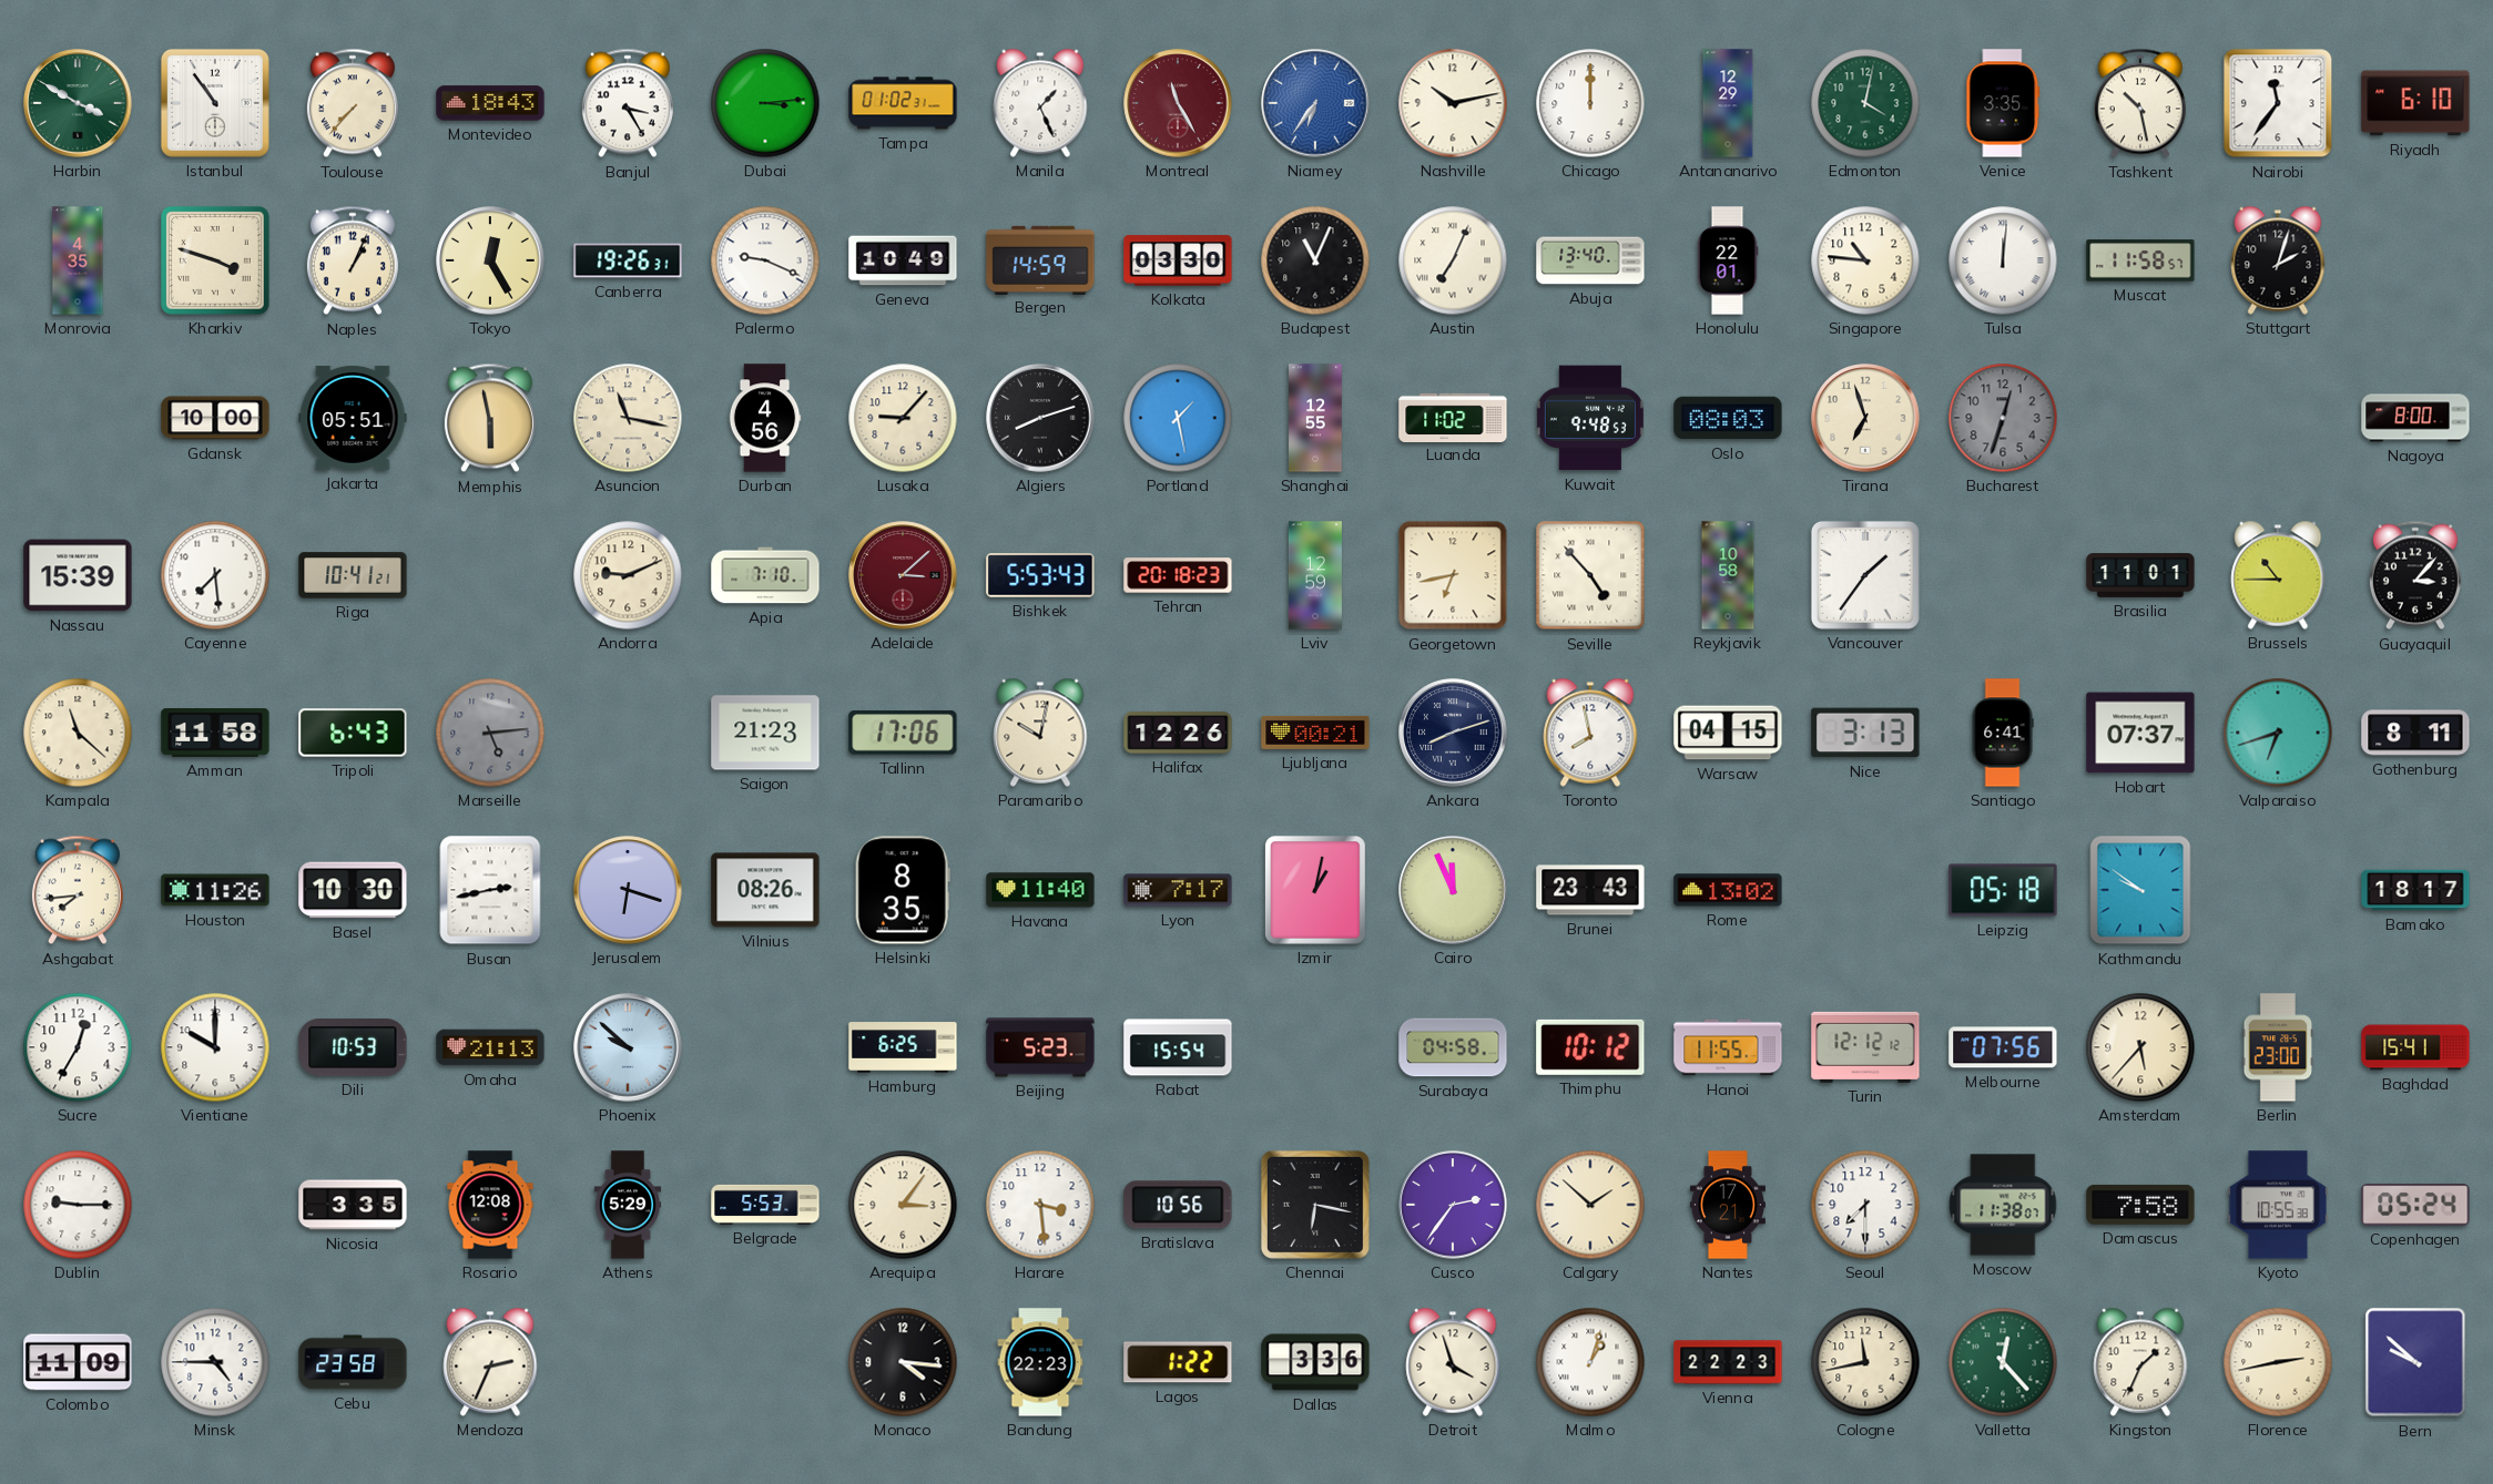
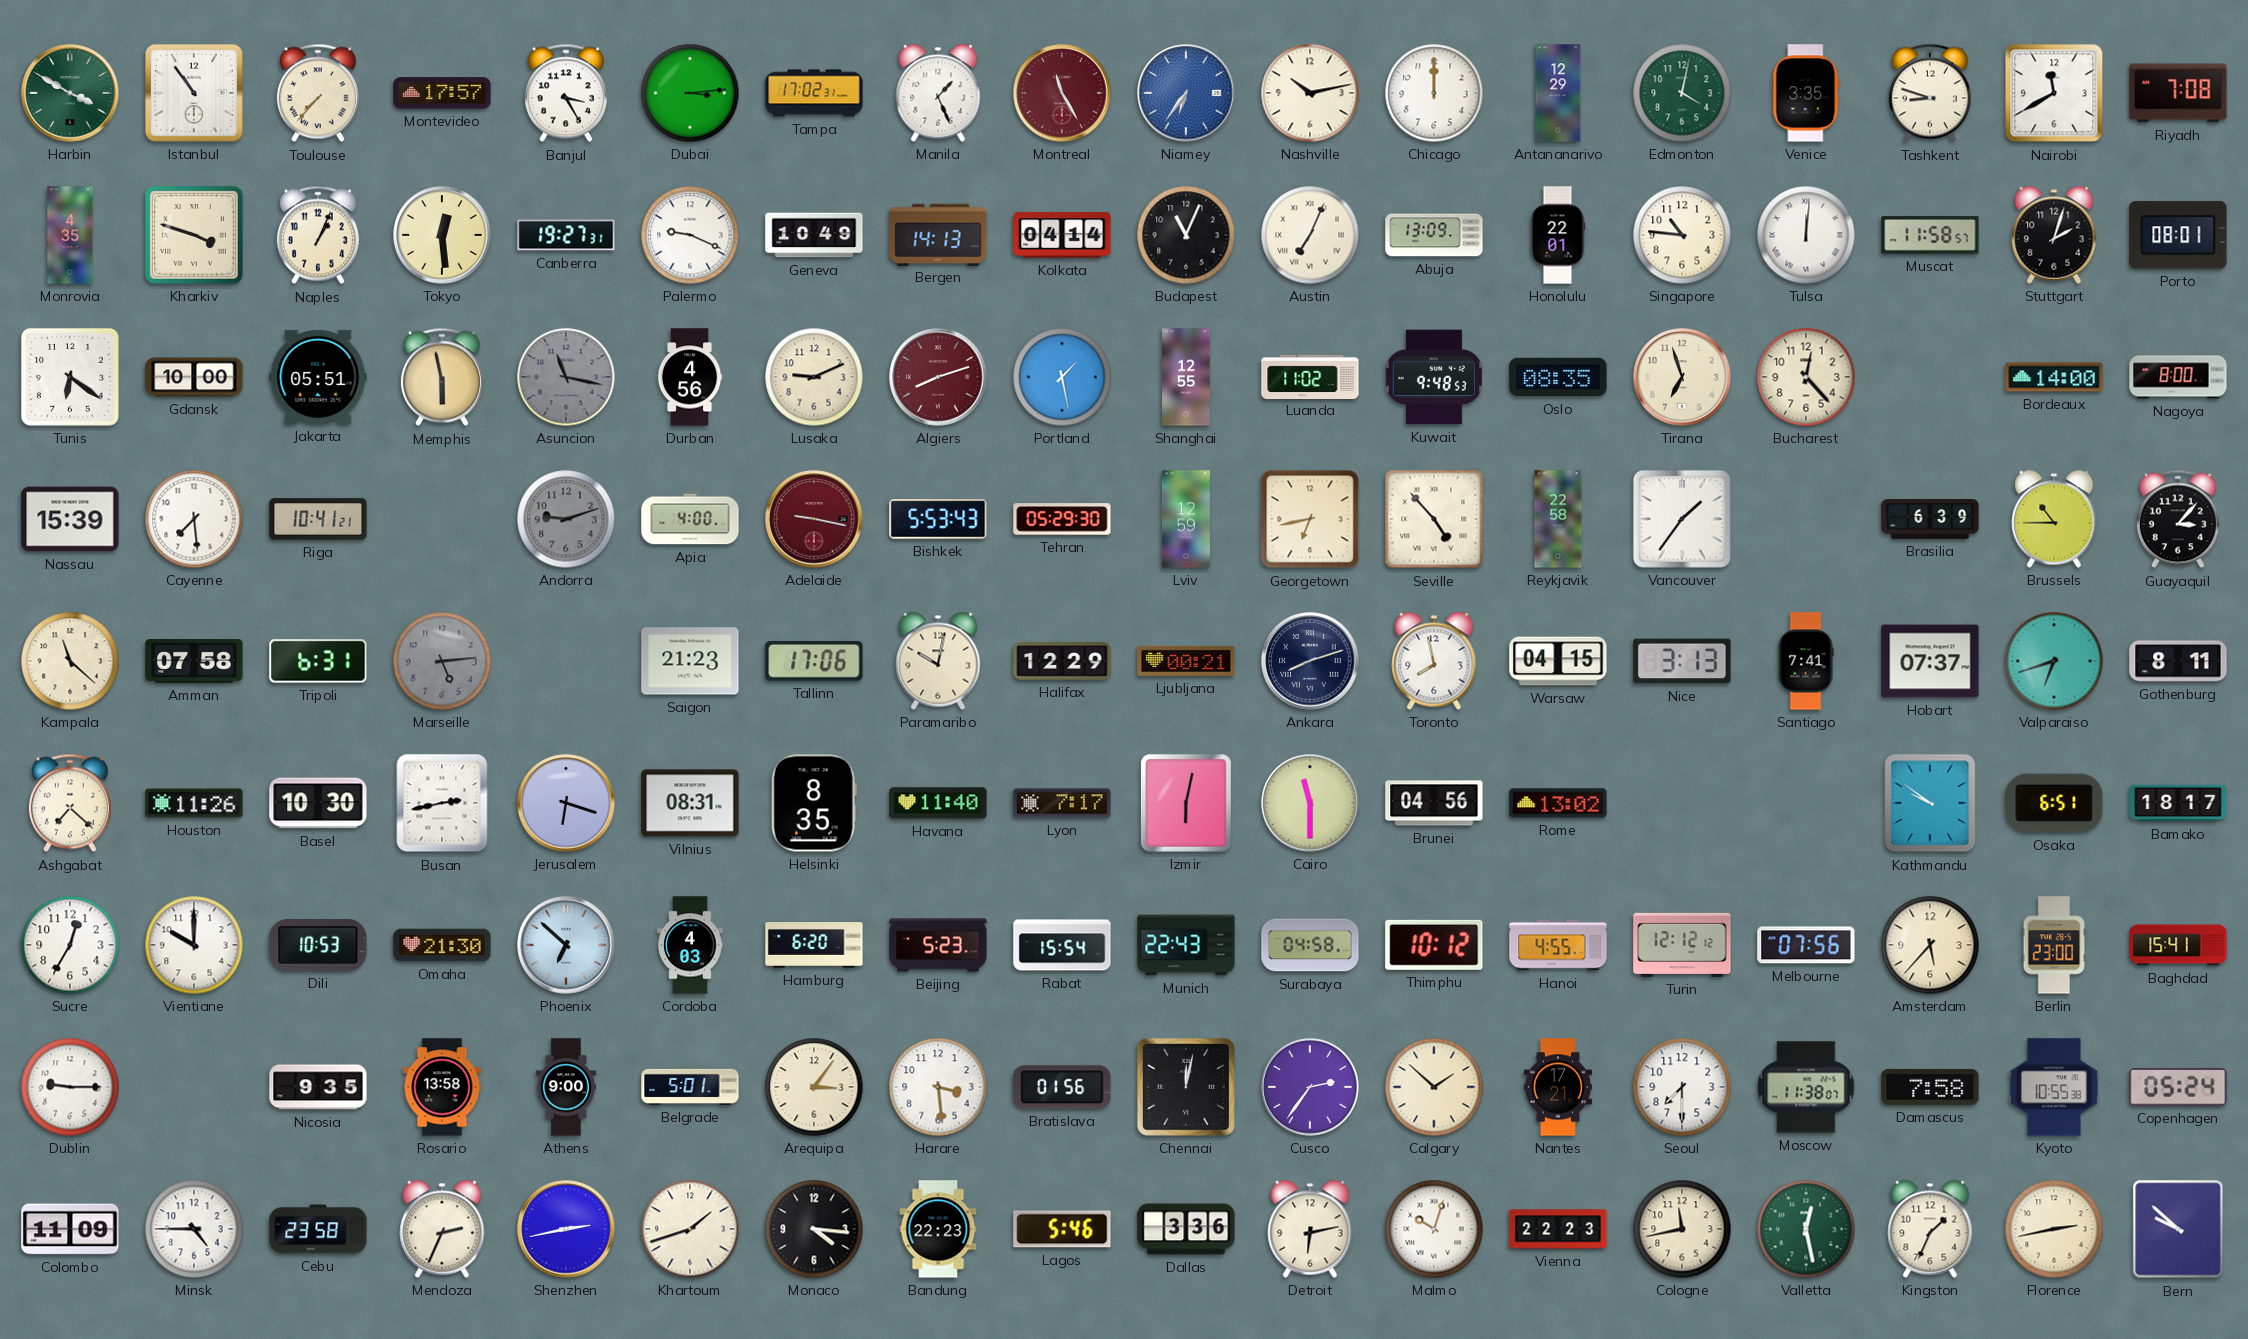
Montevideo: 18:43 -> 17:57
Tampa: 01:02 -> 17:02
Tashkent: 10:28 -> 8:48
Nairobi: 11:36 -> 11:40
Riyadh: 6:10 -> 7:08
Tokyo: 12:25 -> 12:29
Canberra: 19:26 -> 19:27
Bergen: 14:59 -> 14:13
Kolkata: 03:30 -> 04:14
Abuja: 13:40 -> 13:09
Porto: none -> 08:01
Tunis: none -> 6:21
Asuncion dial: cream -> grey
Lusaka: 9:07 -> 9:11
Algiers dial: black -> burgundy
Oslo: 08:03 -> 08:35
Bucharest: 12:33 -> 12:23
Bucharest dial: grey -> cream
Bordeaux: none -> 14:00
Andorra: 9:11 -> 9:12
Andorra dial: cream -> grey
Apia: 7:10 -> 4:00
Adelaide: 3:08 -> 9:17
Tehran: 20:18 -> 05:29
Reykjavik: 10:58 -> 22:58
Brasilia: 11:01 -> 6:39
Amman: 11:58 -> 07:58
Tripoli: 6:43 -> 6:31
Halifax: 12:26 -> 12:29
Santiago: 6:41 -> 7:41
Ashgabat: 7:44 -> 7:22
Vilnius: 08:26 -> 08:31
Izmir: 1:02 -> 6:02
Cairo: 11:56 -> 11:30
Brunei: 23:43 -> 04:56
Leipzig: 05:18 -> none
Osaka: none -> 6:51
Omaha: 21:13 -> 21:30
Phoenix: 9:52 -> 6:52
Cordoba: none -> 4:03
Hamburg: 6:25 -> 6:20
Munich: none -> 22:43
Hanoi: 11:55 -> 4:55
Nicosia: 3:35 -> 9:35
Rosario: 12:08 -> 13:58
Athens: 5:29 -> 9:00
Belgrade: 5:53 -> 5:01
Bratislava: 10:56 -> 01:56
Chennai: 6:17 -> 12:02
Shenzhen: none -> 2:43
Khartoum: none -> 1:42
Lagos: 1:22 -> 5:46
Detroit: 3:57 -> 6:13
Malmo: 1:03 -> 10:03
Valletta: 12:23 -> 12:28
